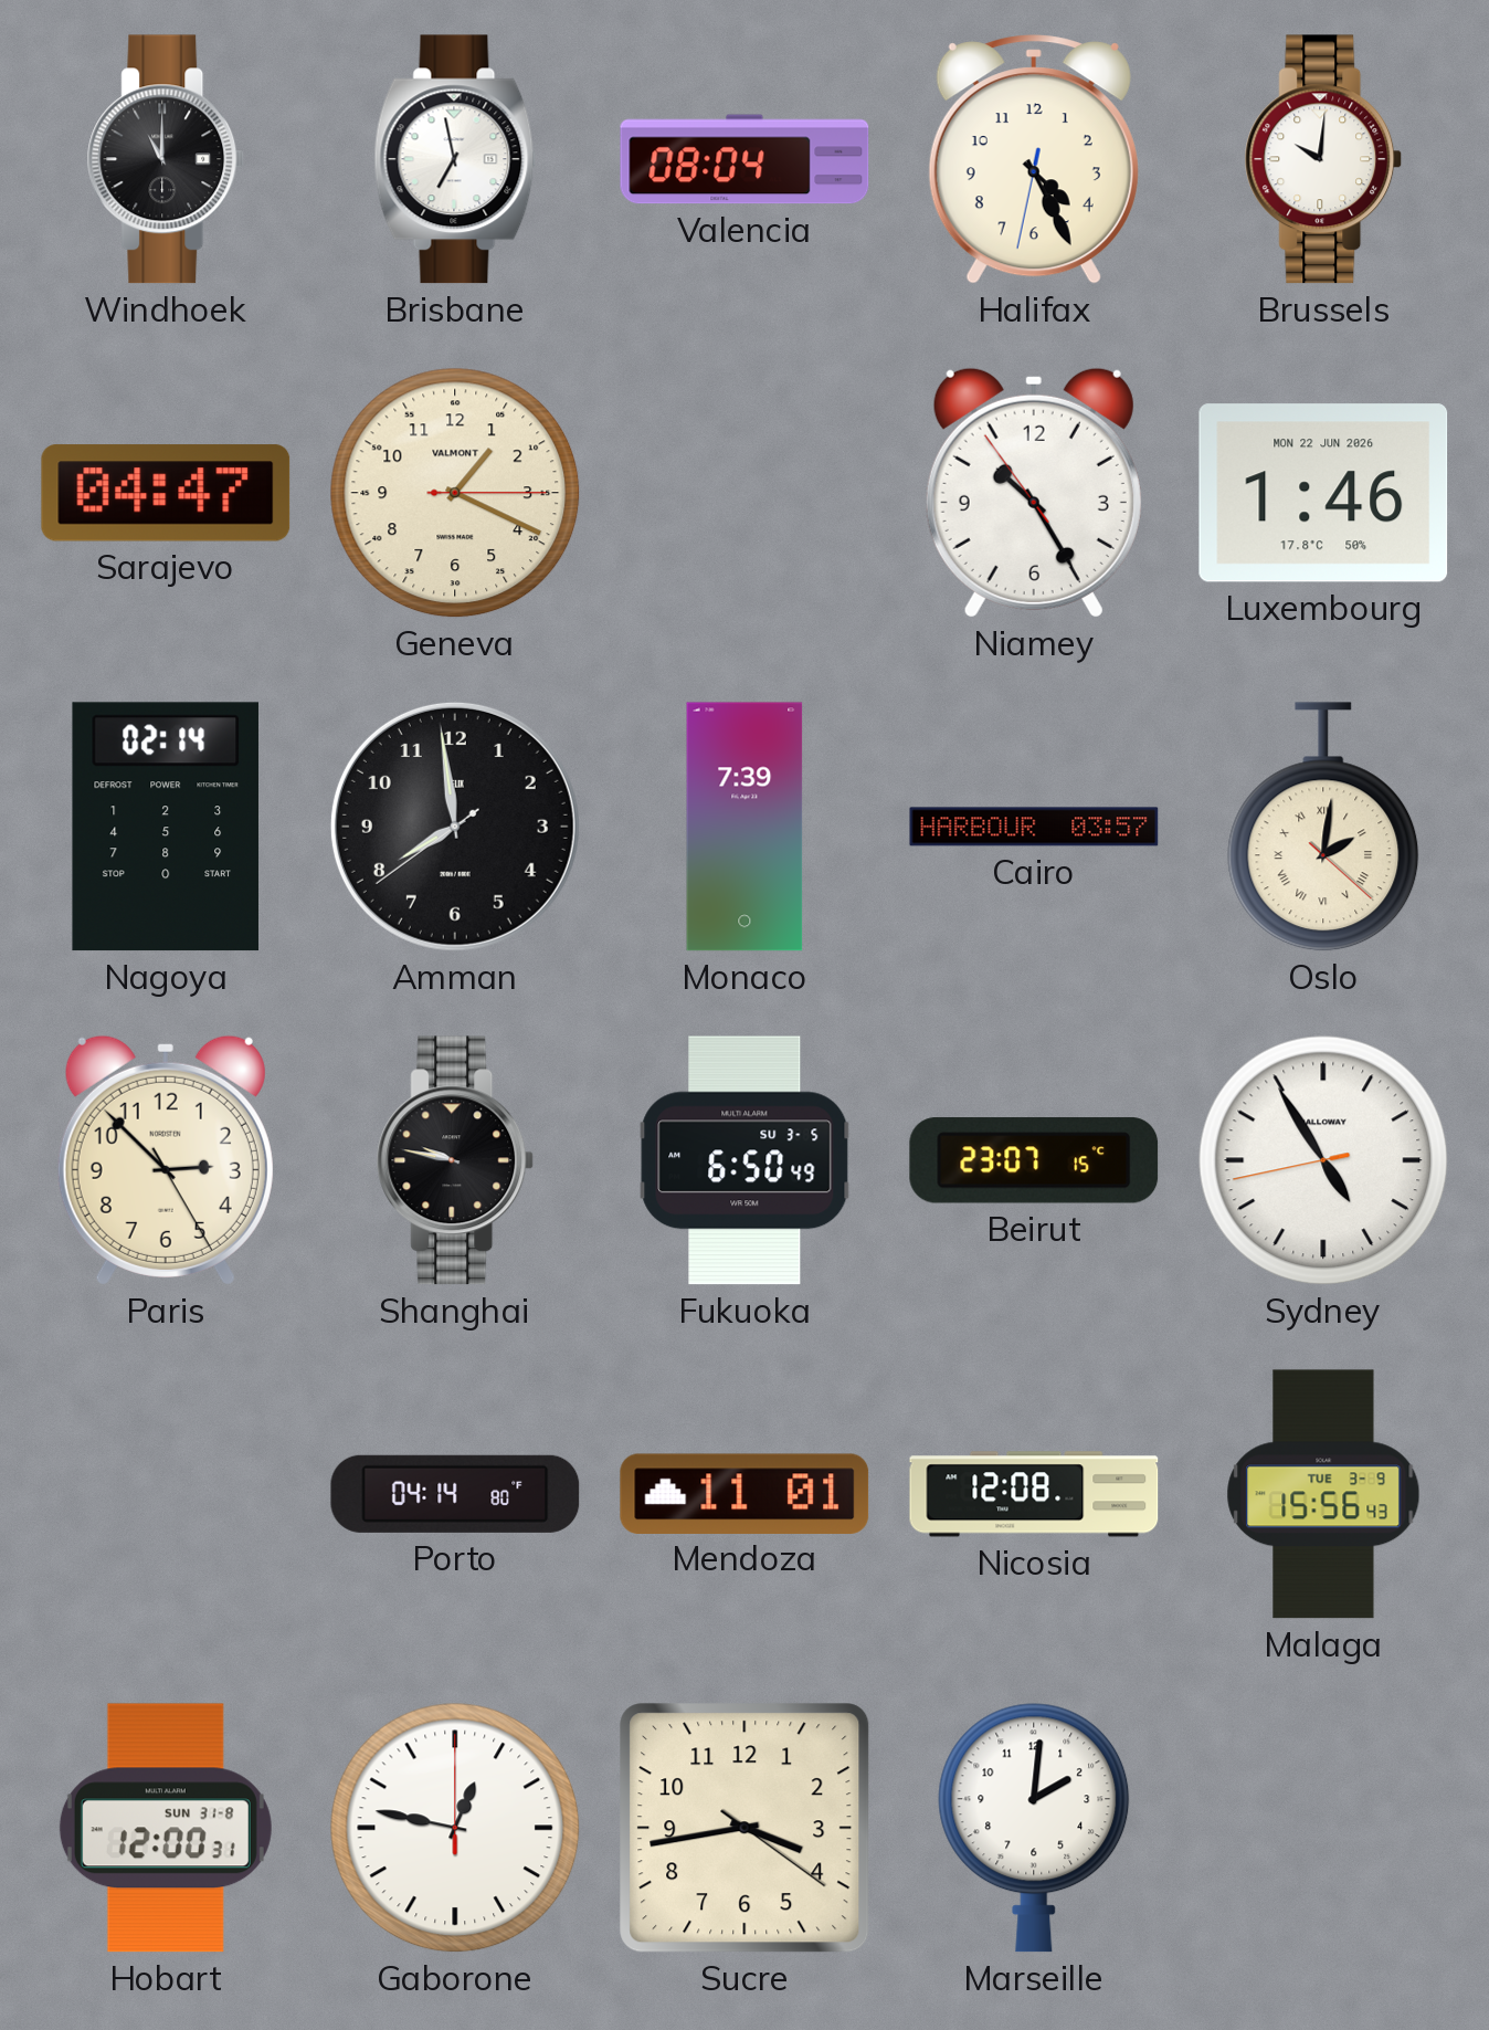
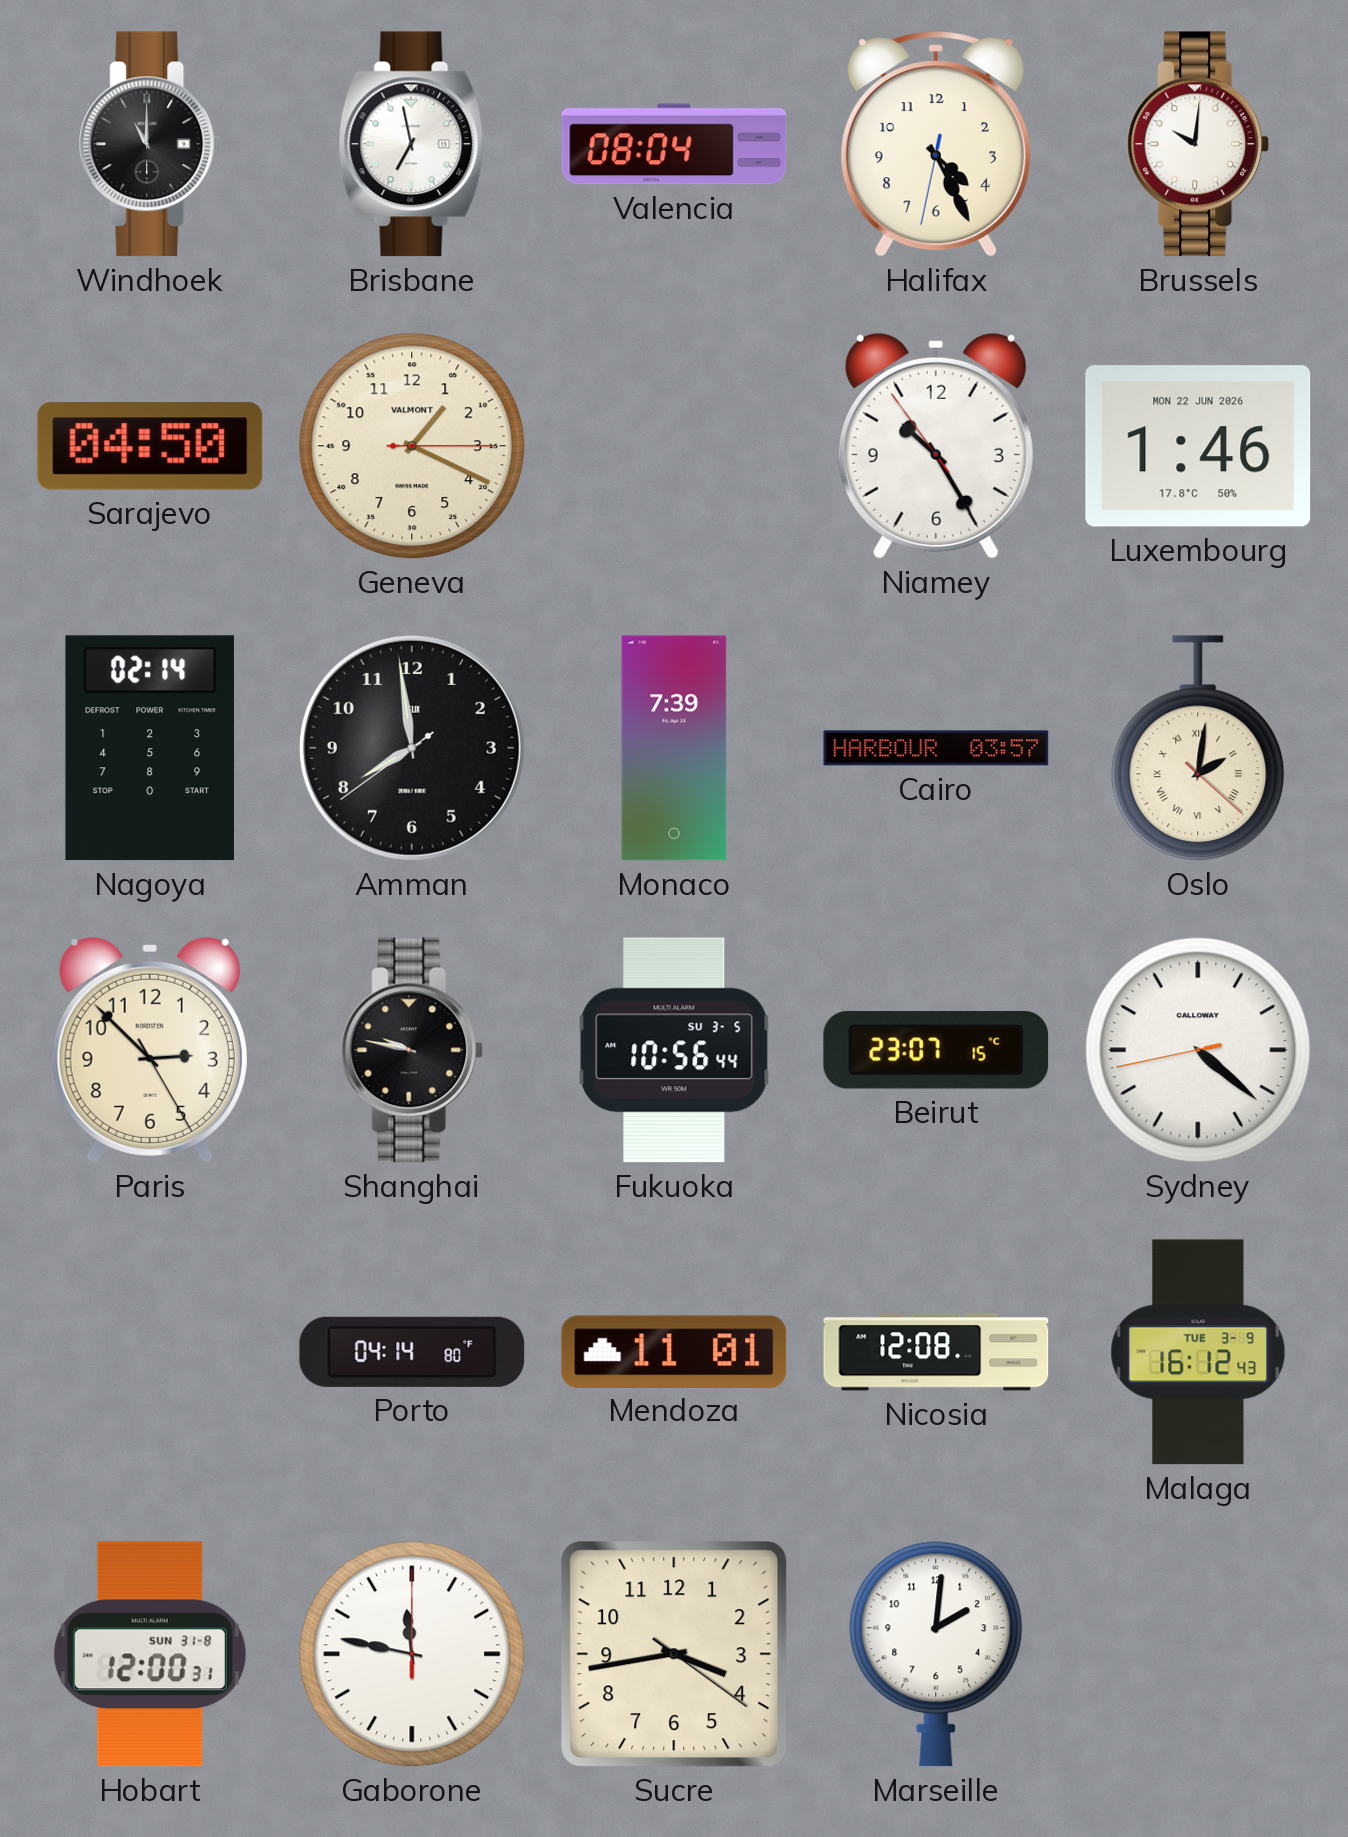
Sarajevo: 04:47 -> 04:50
Fukuoka: 6:50 -> 10:56
Sydney: 4:54 -> 4:21
Malaga: 15:56 -> 16:12
Gaborone: 12:47 -> 11:47
